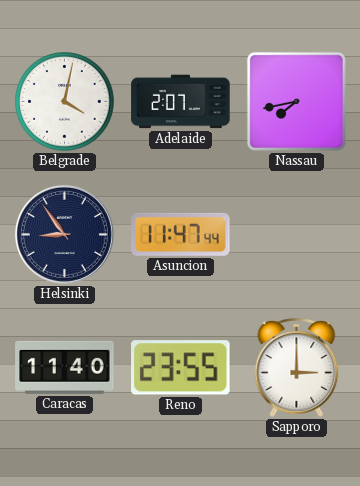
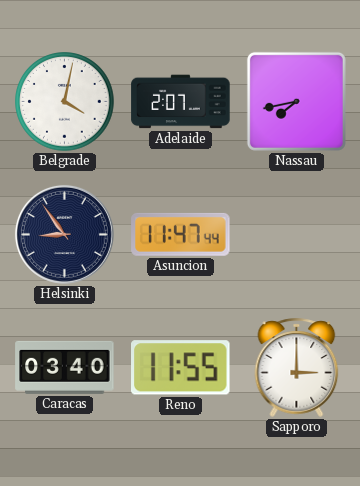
Caracas: 11:40 -> 03:40
Reno: 23:55 -> 11:55
